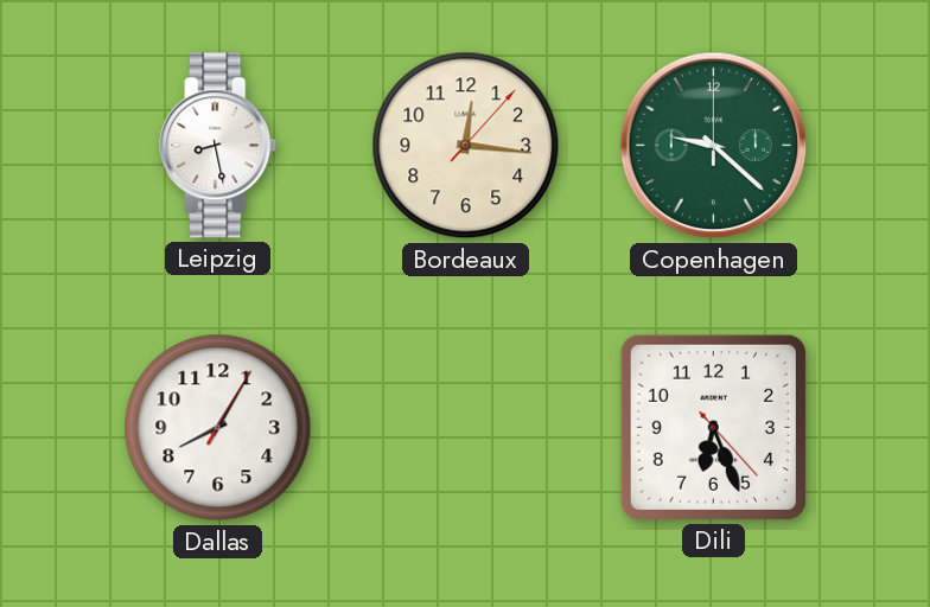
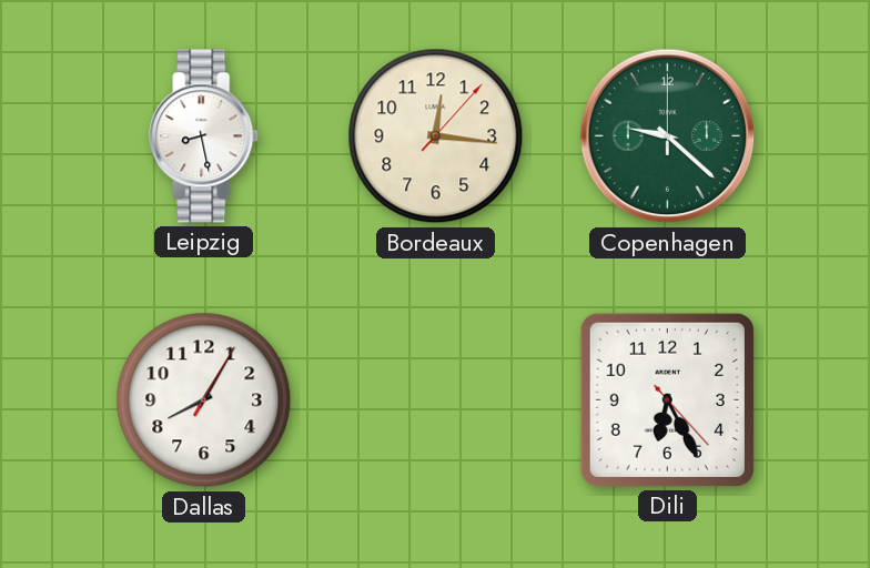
Dili: 6:26 -> 6:25
